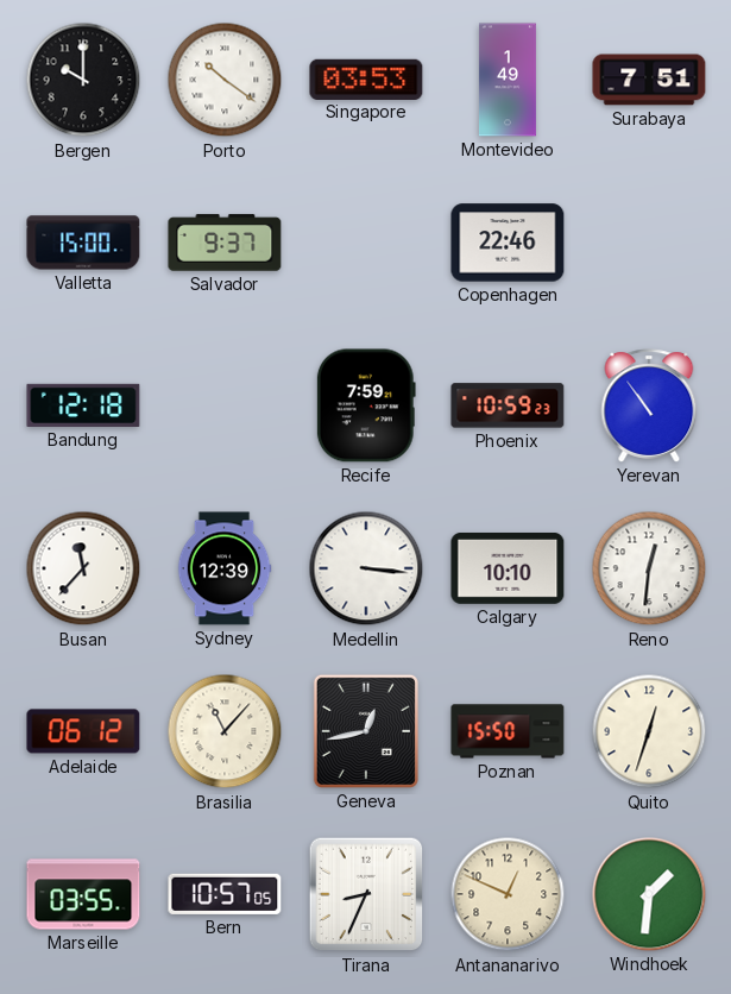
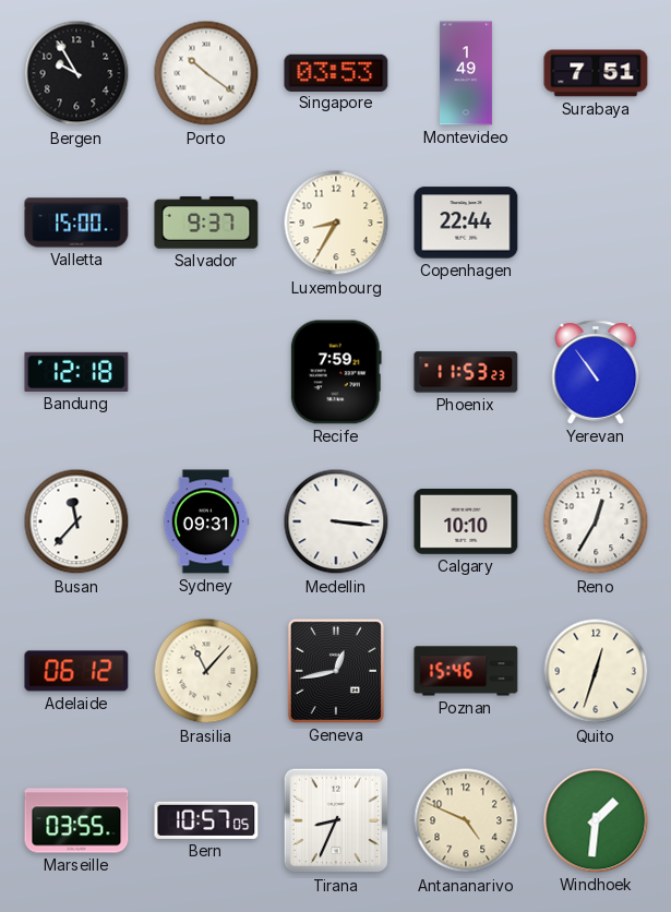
Bergen: 10:00 -> 9:55
Luxembourg: none -> 8:35
Copenhagen: 22:46 -> 22:44
Phoenix: 10:59 -> 11:53
Sydney: 12:39 -> 09:31
Reno: 12:31 -> 12:35
Poznan: 15:50 -> 15:46
Antananarivo: 12:49 -> 4:49
